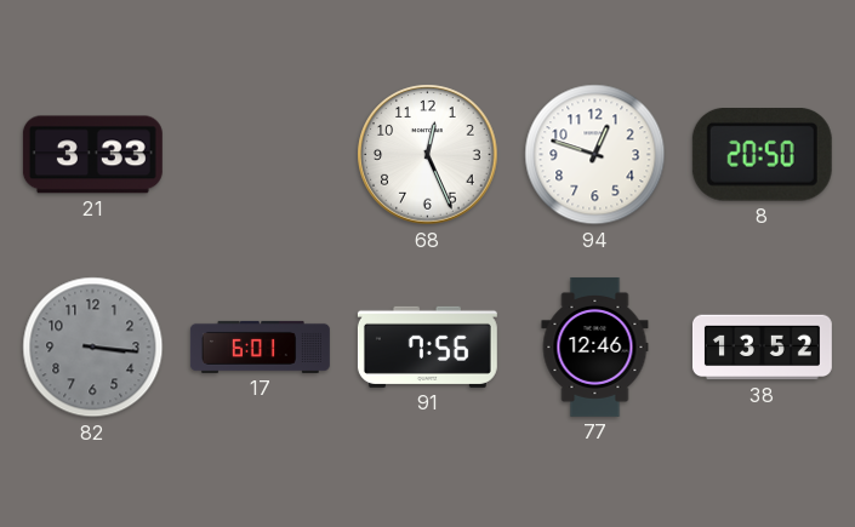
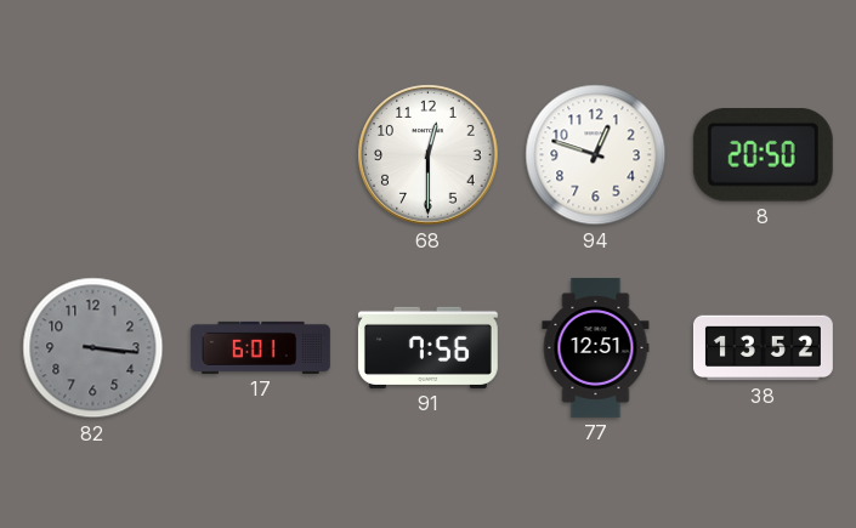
21: 3:33 -> none
68: 12:26 -> 12:30
77: 12:46 -> 12:51
